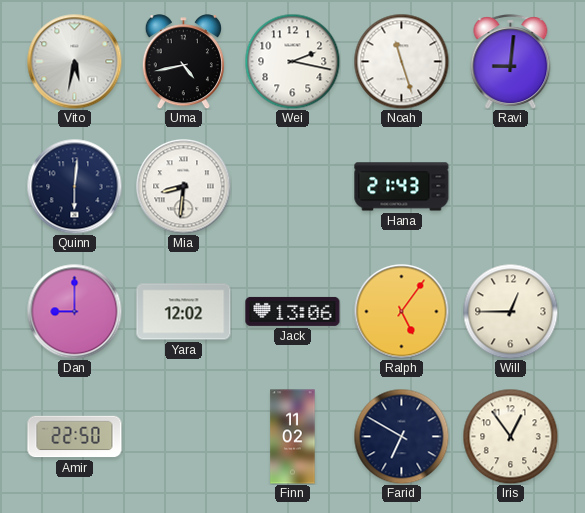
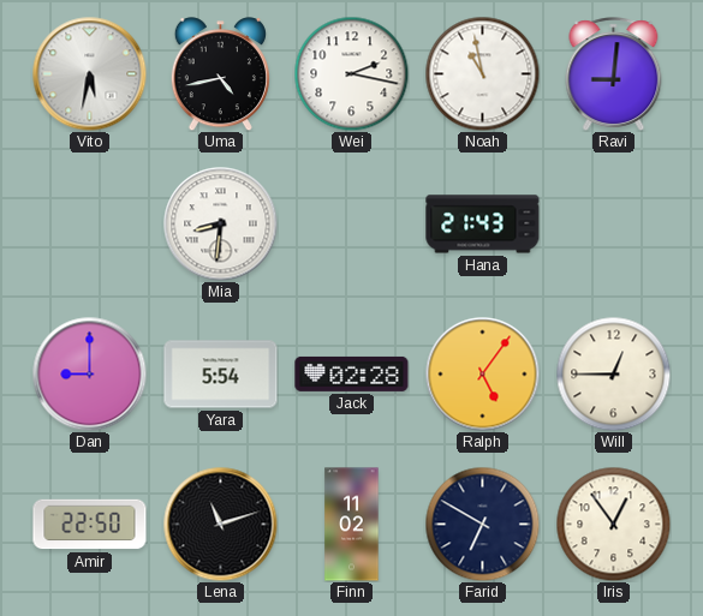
Noah: 11:27 -> 10:58
Quinn: 6:01 -> none
Yara: 12:02 -> 5:54
Jack: 13:06 -> 02:28
Lena: none -> 11:12
